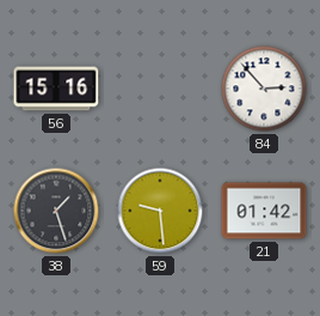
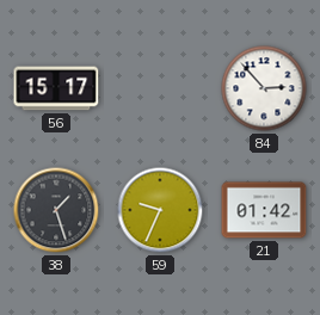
56: 15:16 -> 15:17
59: 9:29 -> 9:34
